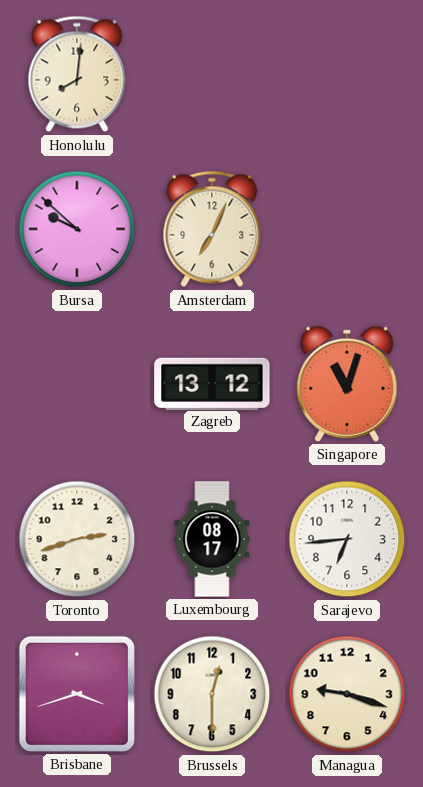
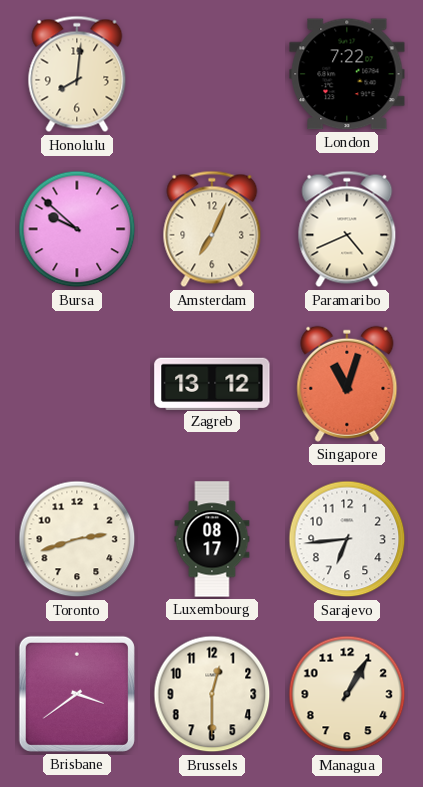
London: none -> 7:22
Paramaribo: none -> 4:41
Brisbane: 3:42 -> 3:39
Managua: 9:18 -> 1:05
